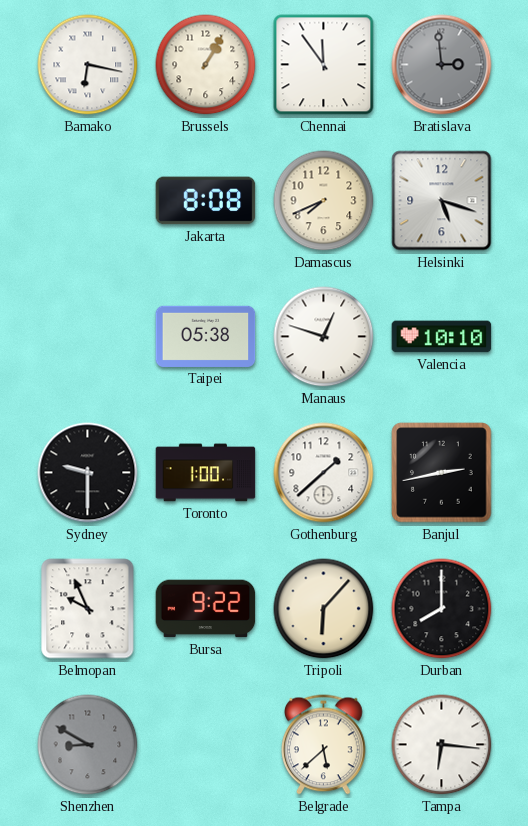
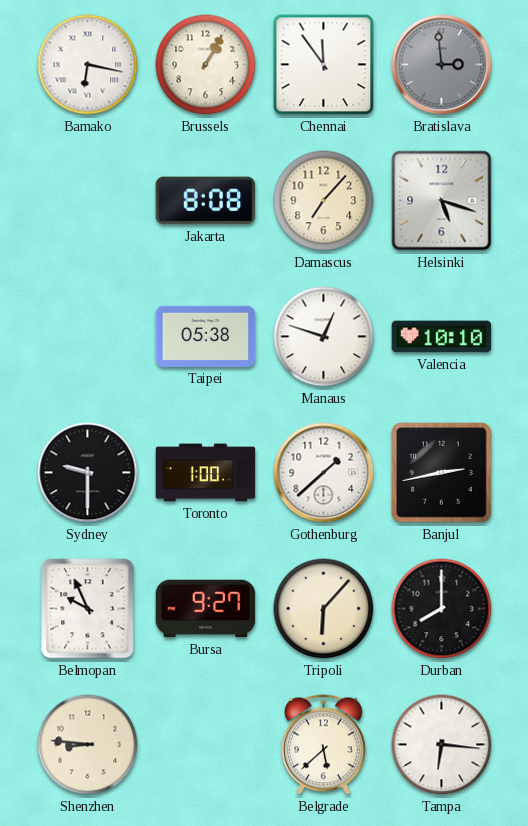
Damascus: 7:41 -> 7:07
Bursa: 9:22 -> 9:27
Shenzhen: 8:50 -> 8:46
Shenzhen dial: grey -> cream
